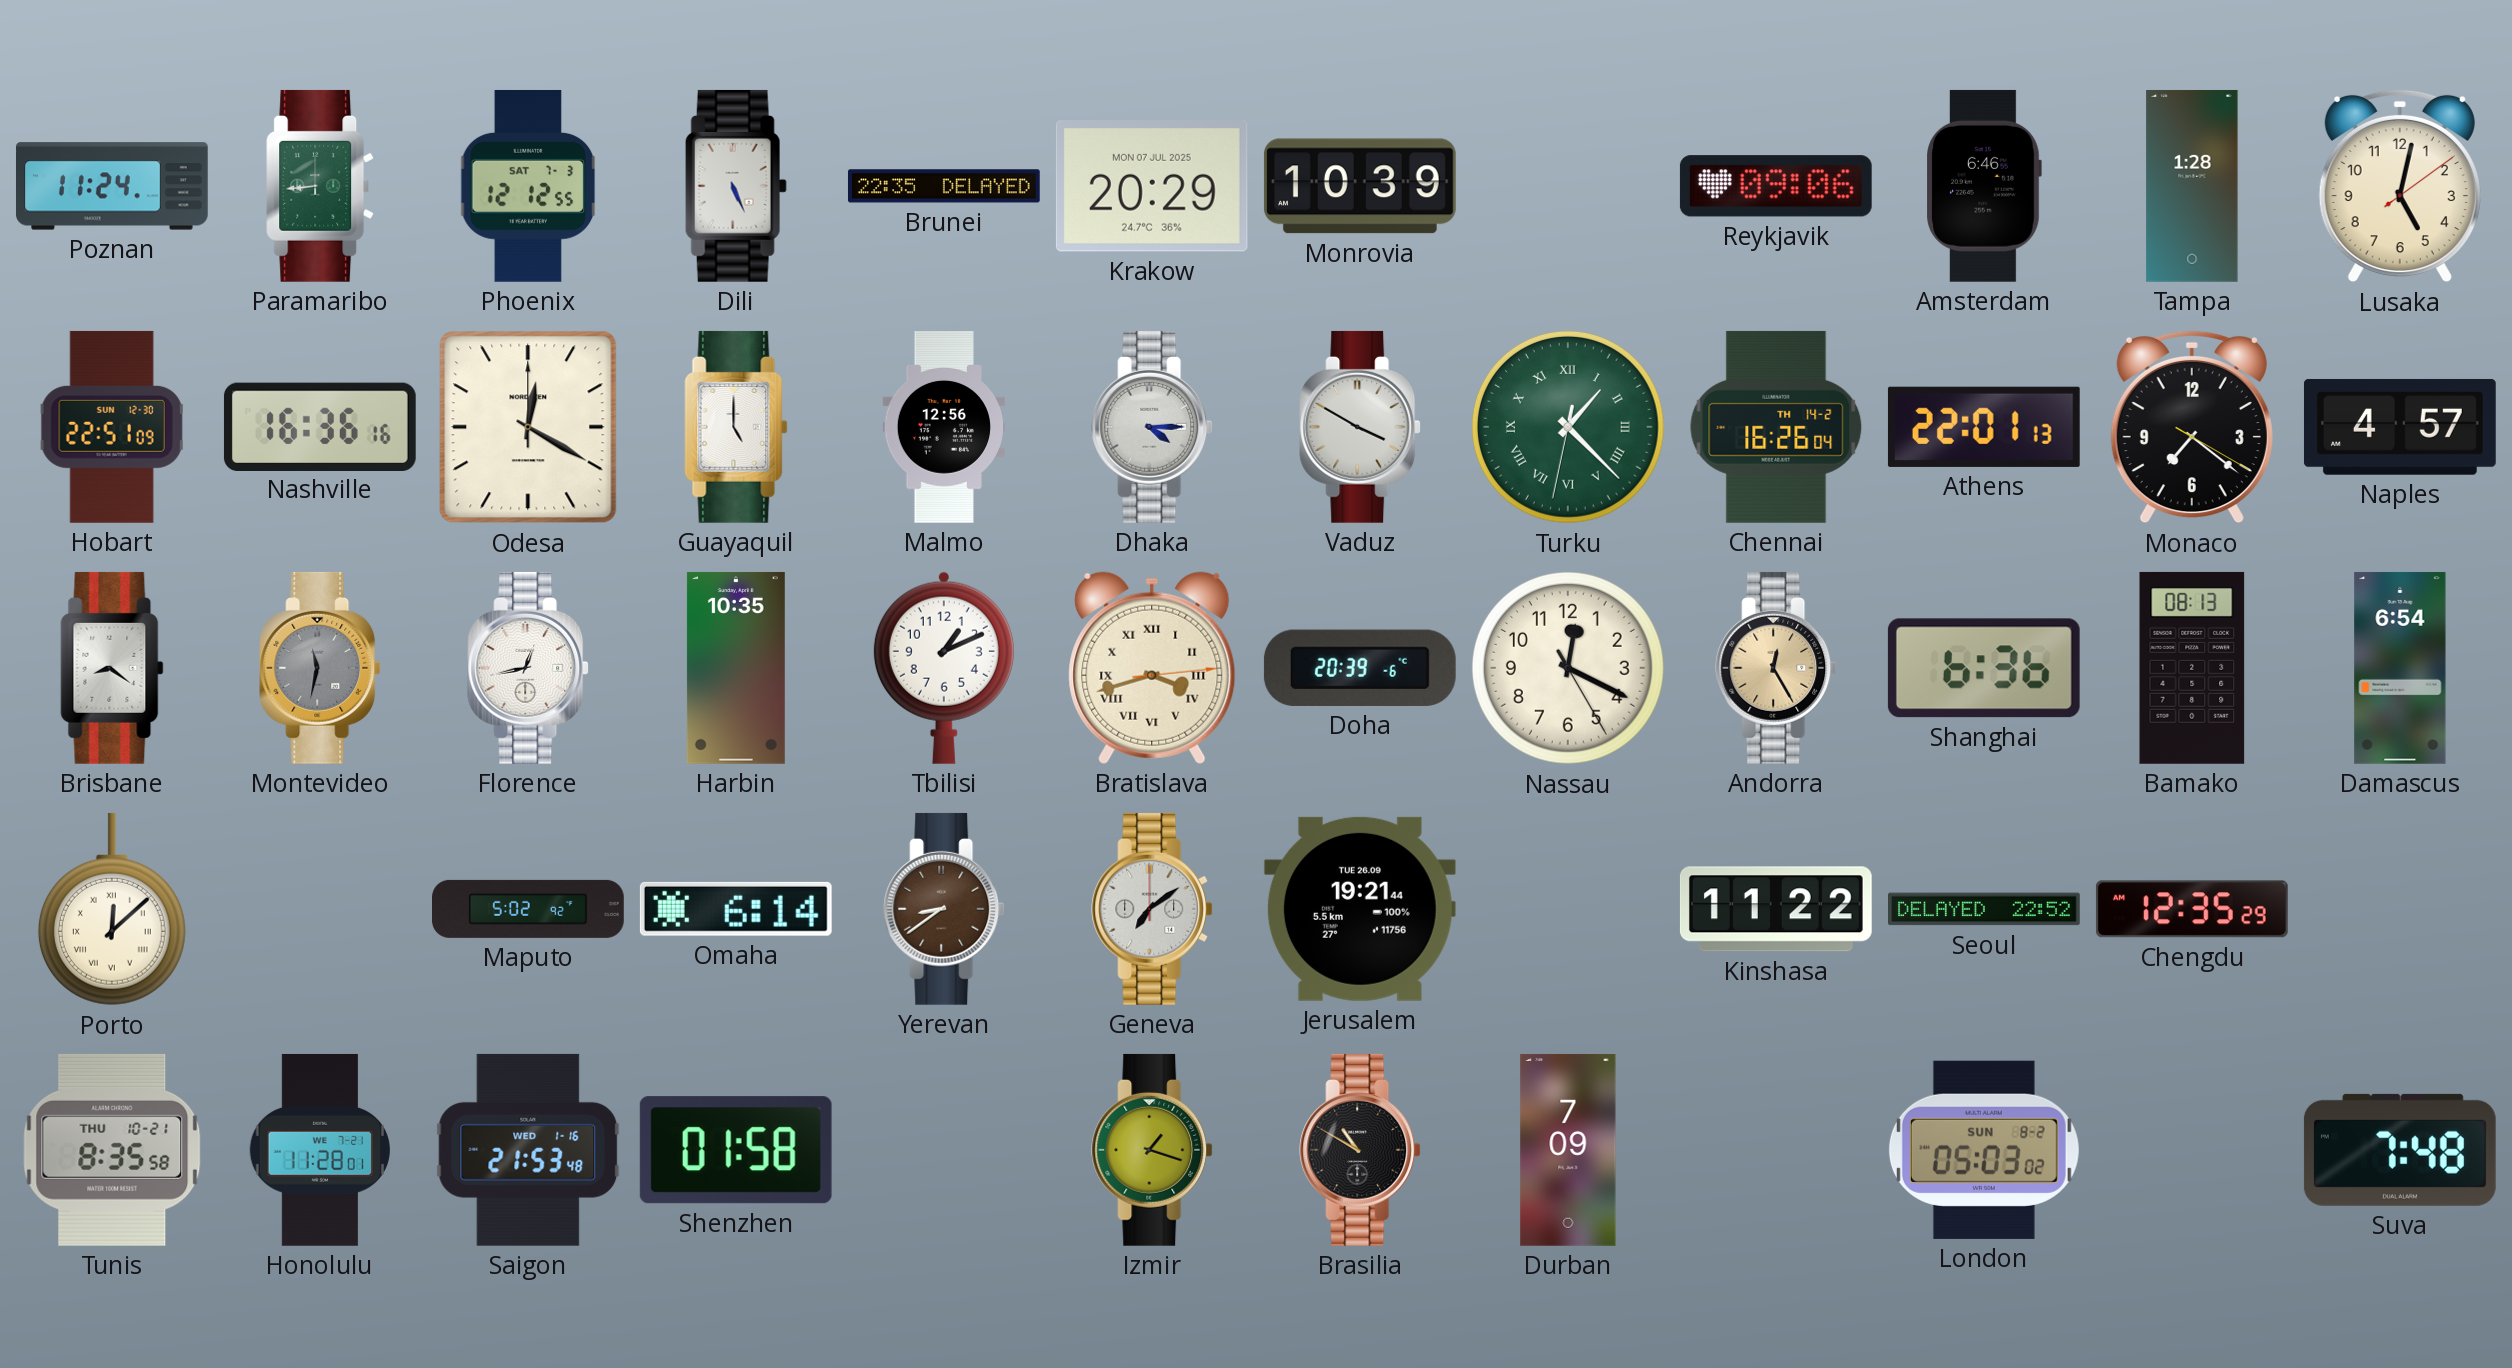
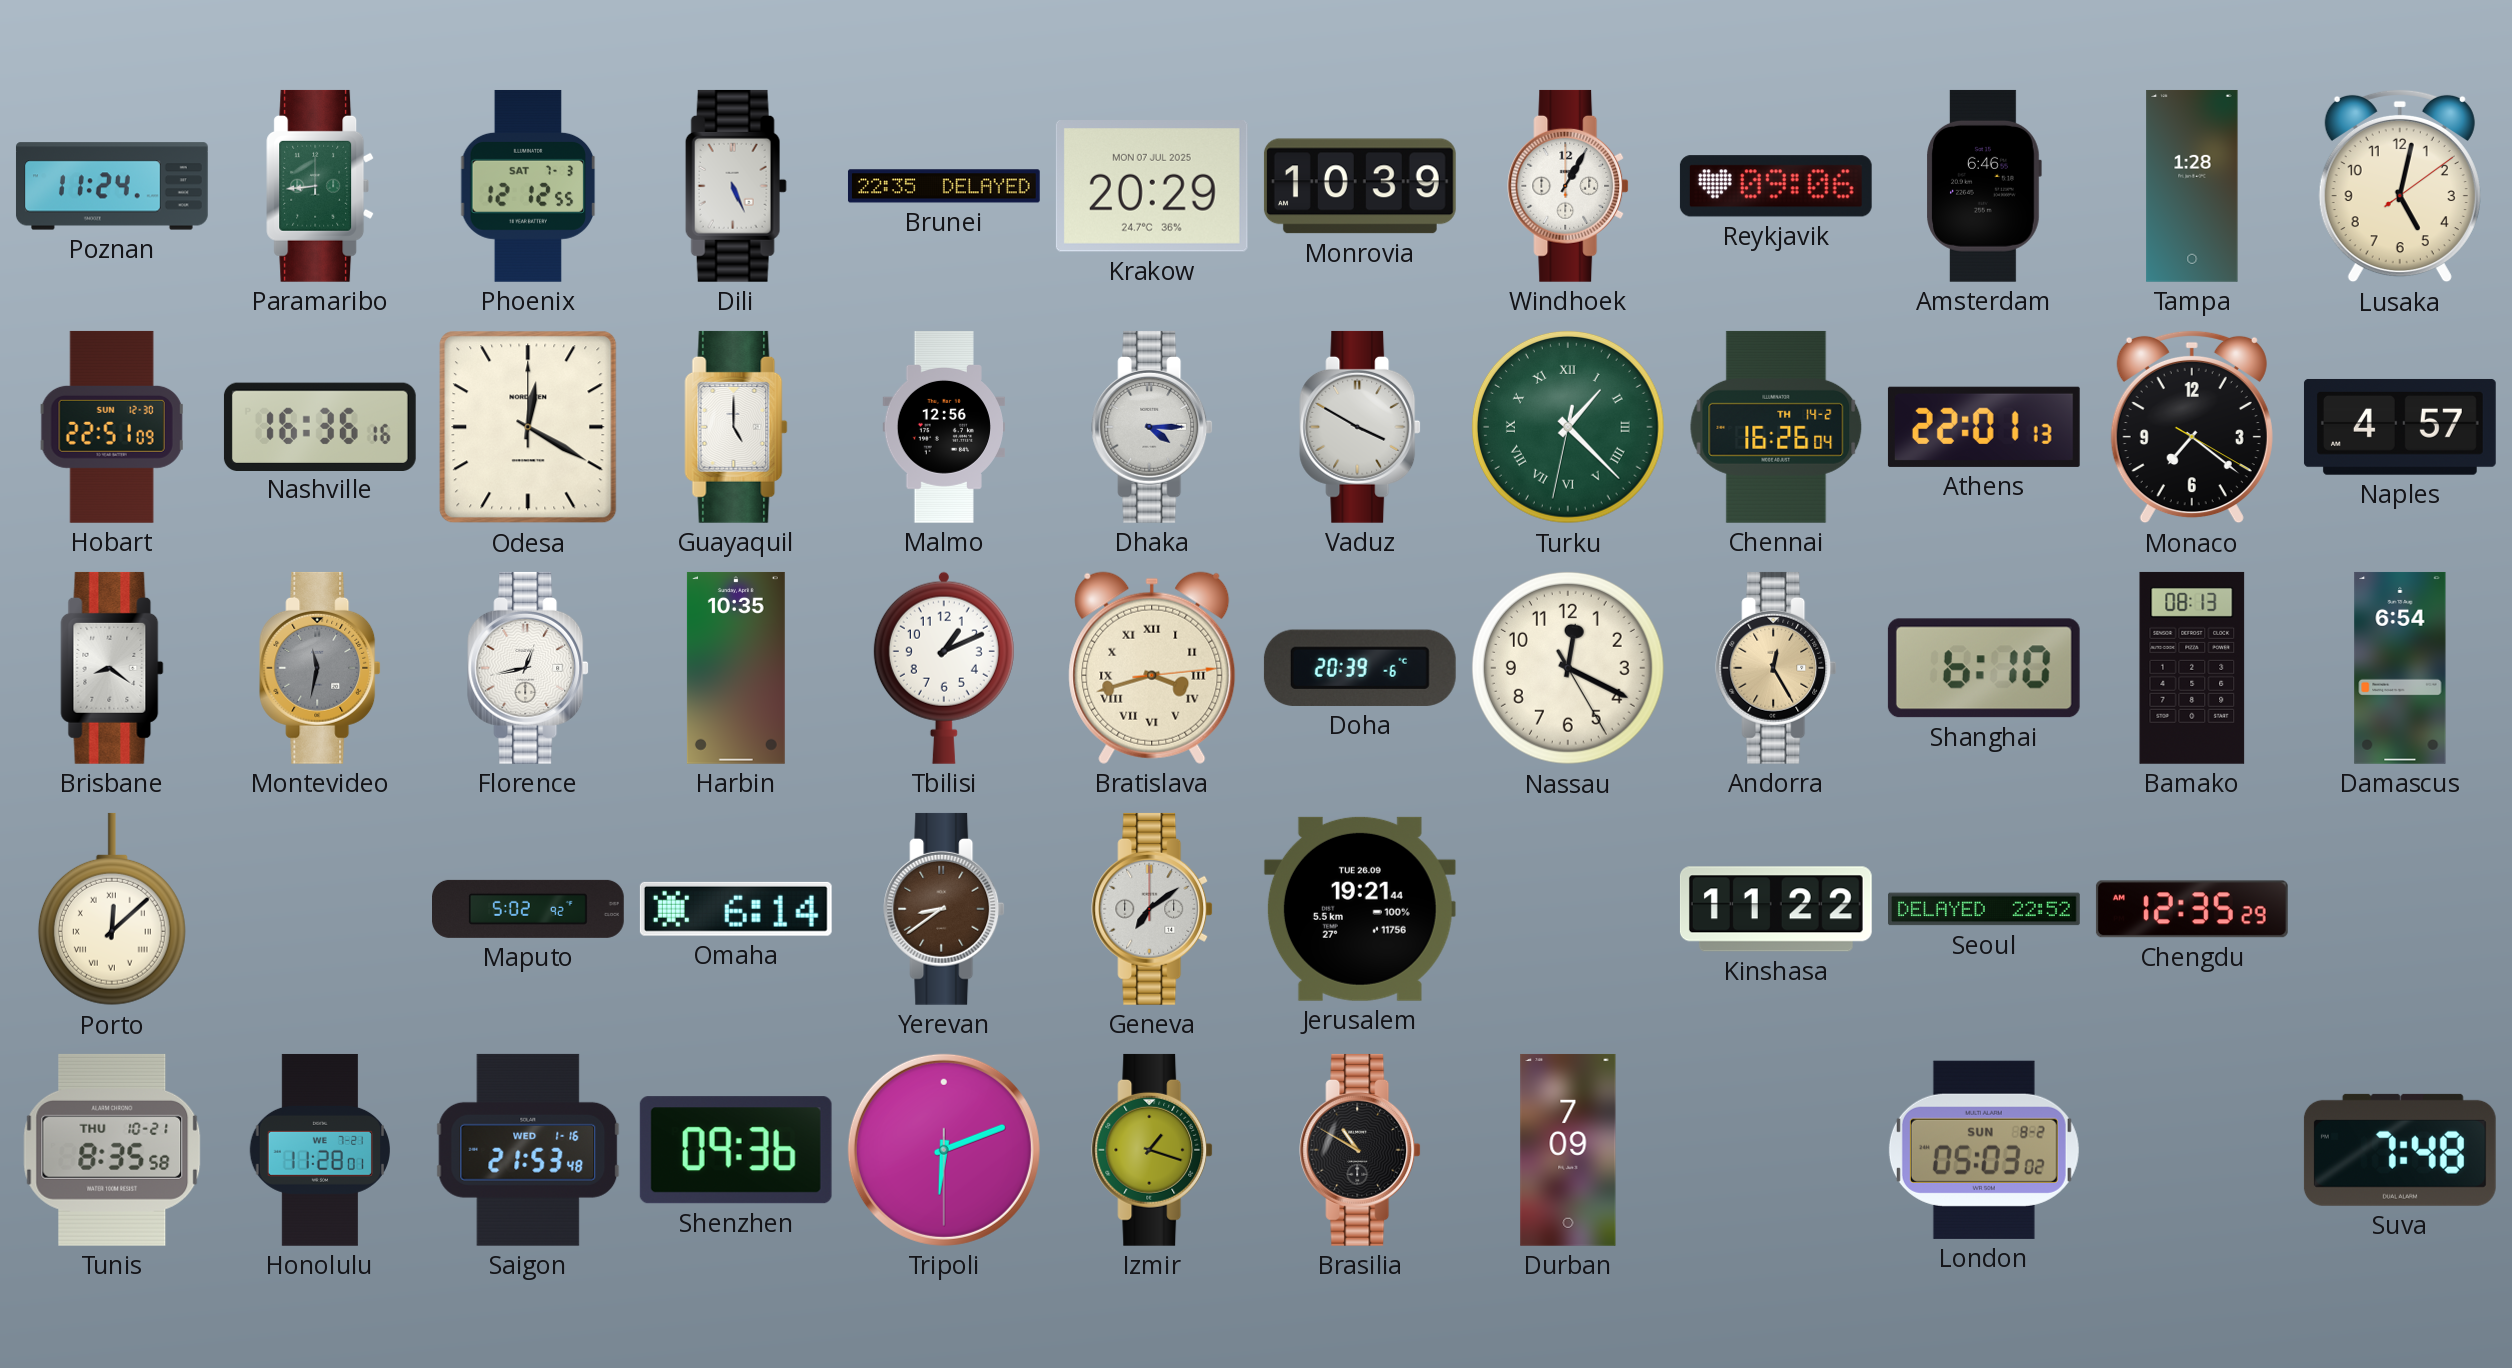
Windhoek: none -> 1:05
Shanghai: 6:36 -> 6:10
Shenzhen: 01:58 -> 09:36
Tripoli: none -> 6:11
